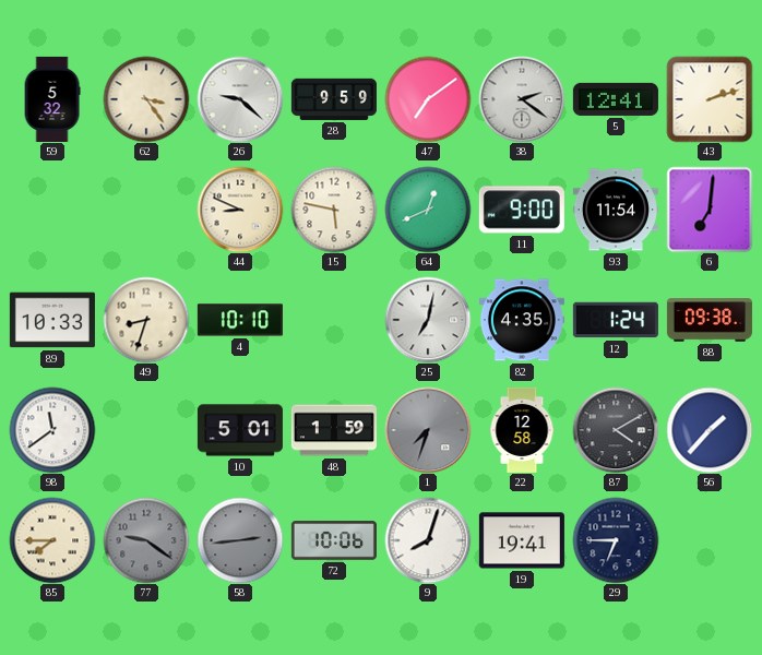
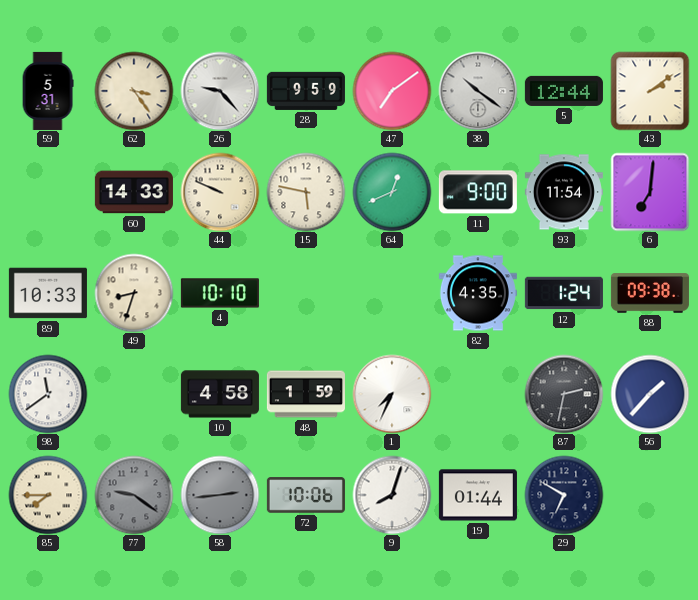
59: 5:32 -> 5:31
26: 9:22 -> 9:23
38: 2:21 -> 10:21
5: 12:41 -> 12:44
43: 2:12 -> 2:09
60: none -> 14:33
44: 8:49 -> 9:49
25: 7:02 -> none
10: 5:01 -> 4:58
1: 7:33 -> 7:34
1 dial: grey -> white
22: 12:58 -> none
87: 4:10 -> 2:32
19: 19:41 -> 01:44
29: 6:45 -> 6:50
